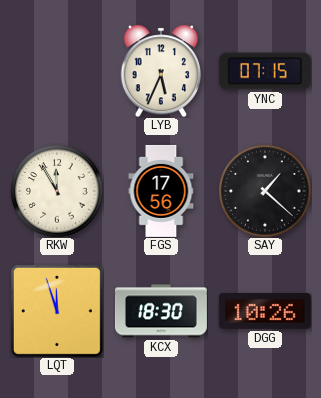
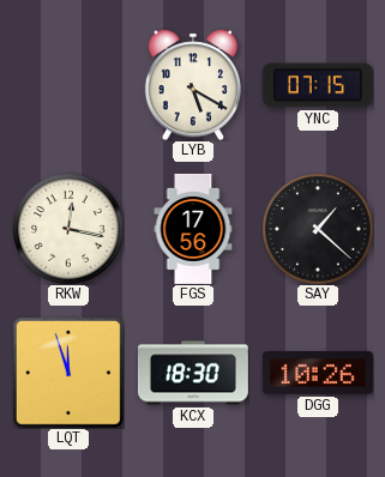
LYB: 5:34 -> 5:20
RKW: 11:55 -> 12:17
